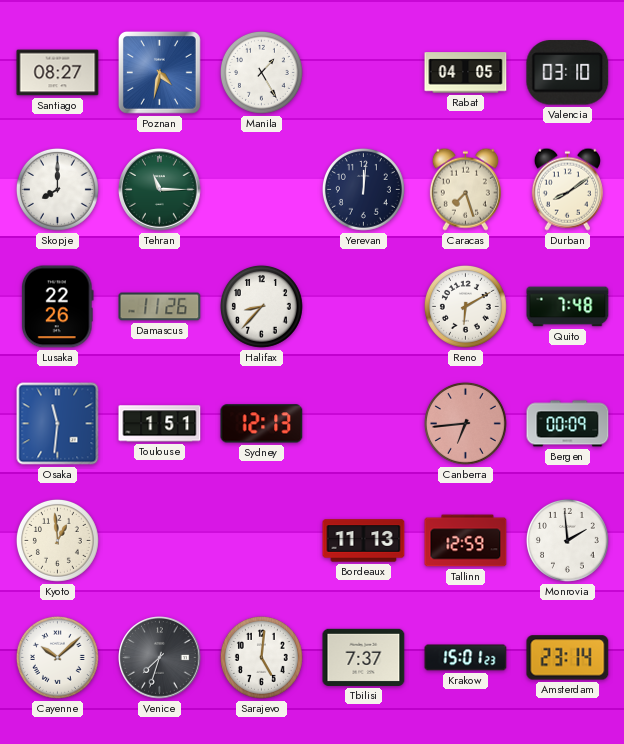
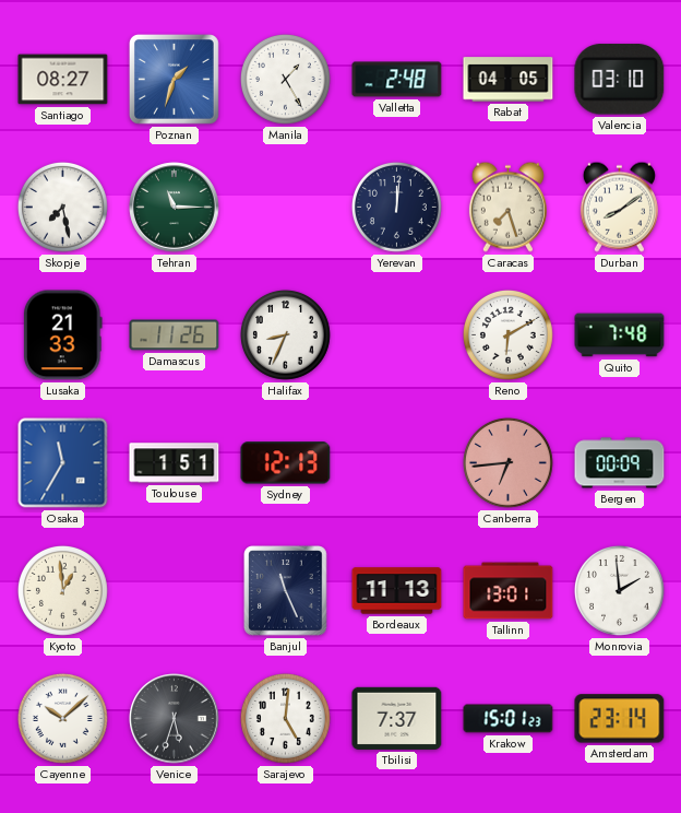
Poznan: 4:32 -> 1:33
Valletta: none -> 2:48
Skopje: 8:00 -> 7:28
Lusaka: 22:26 -> 21:33
Halifax: 8:37 -> 8:34
Osaka: 11:31 -> 11:35
Banjul: none -> 11:26
Tallinn: 12:59 -> 13:01
Venice: 7:33 -> 5:33
